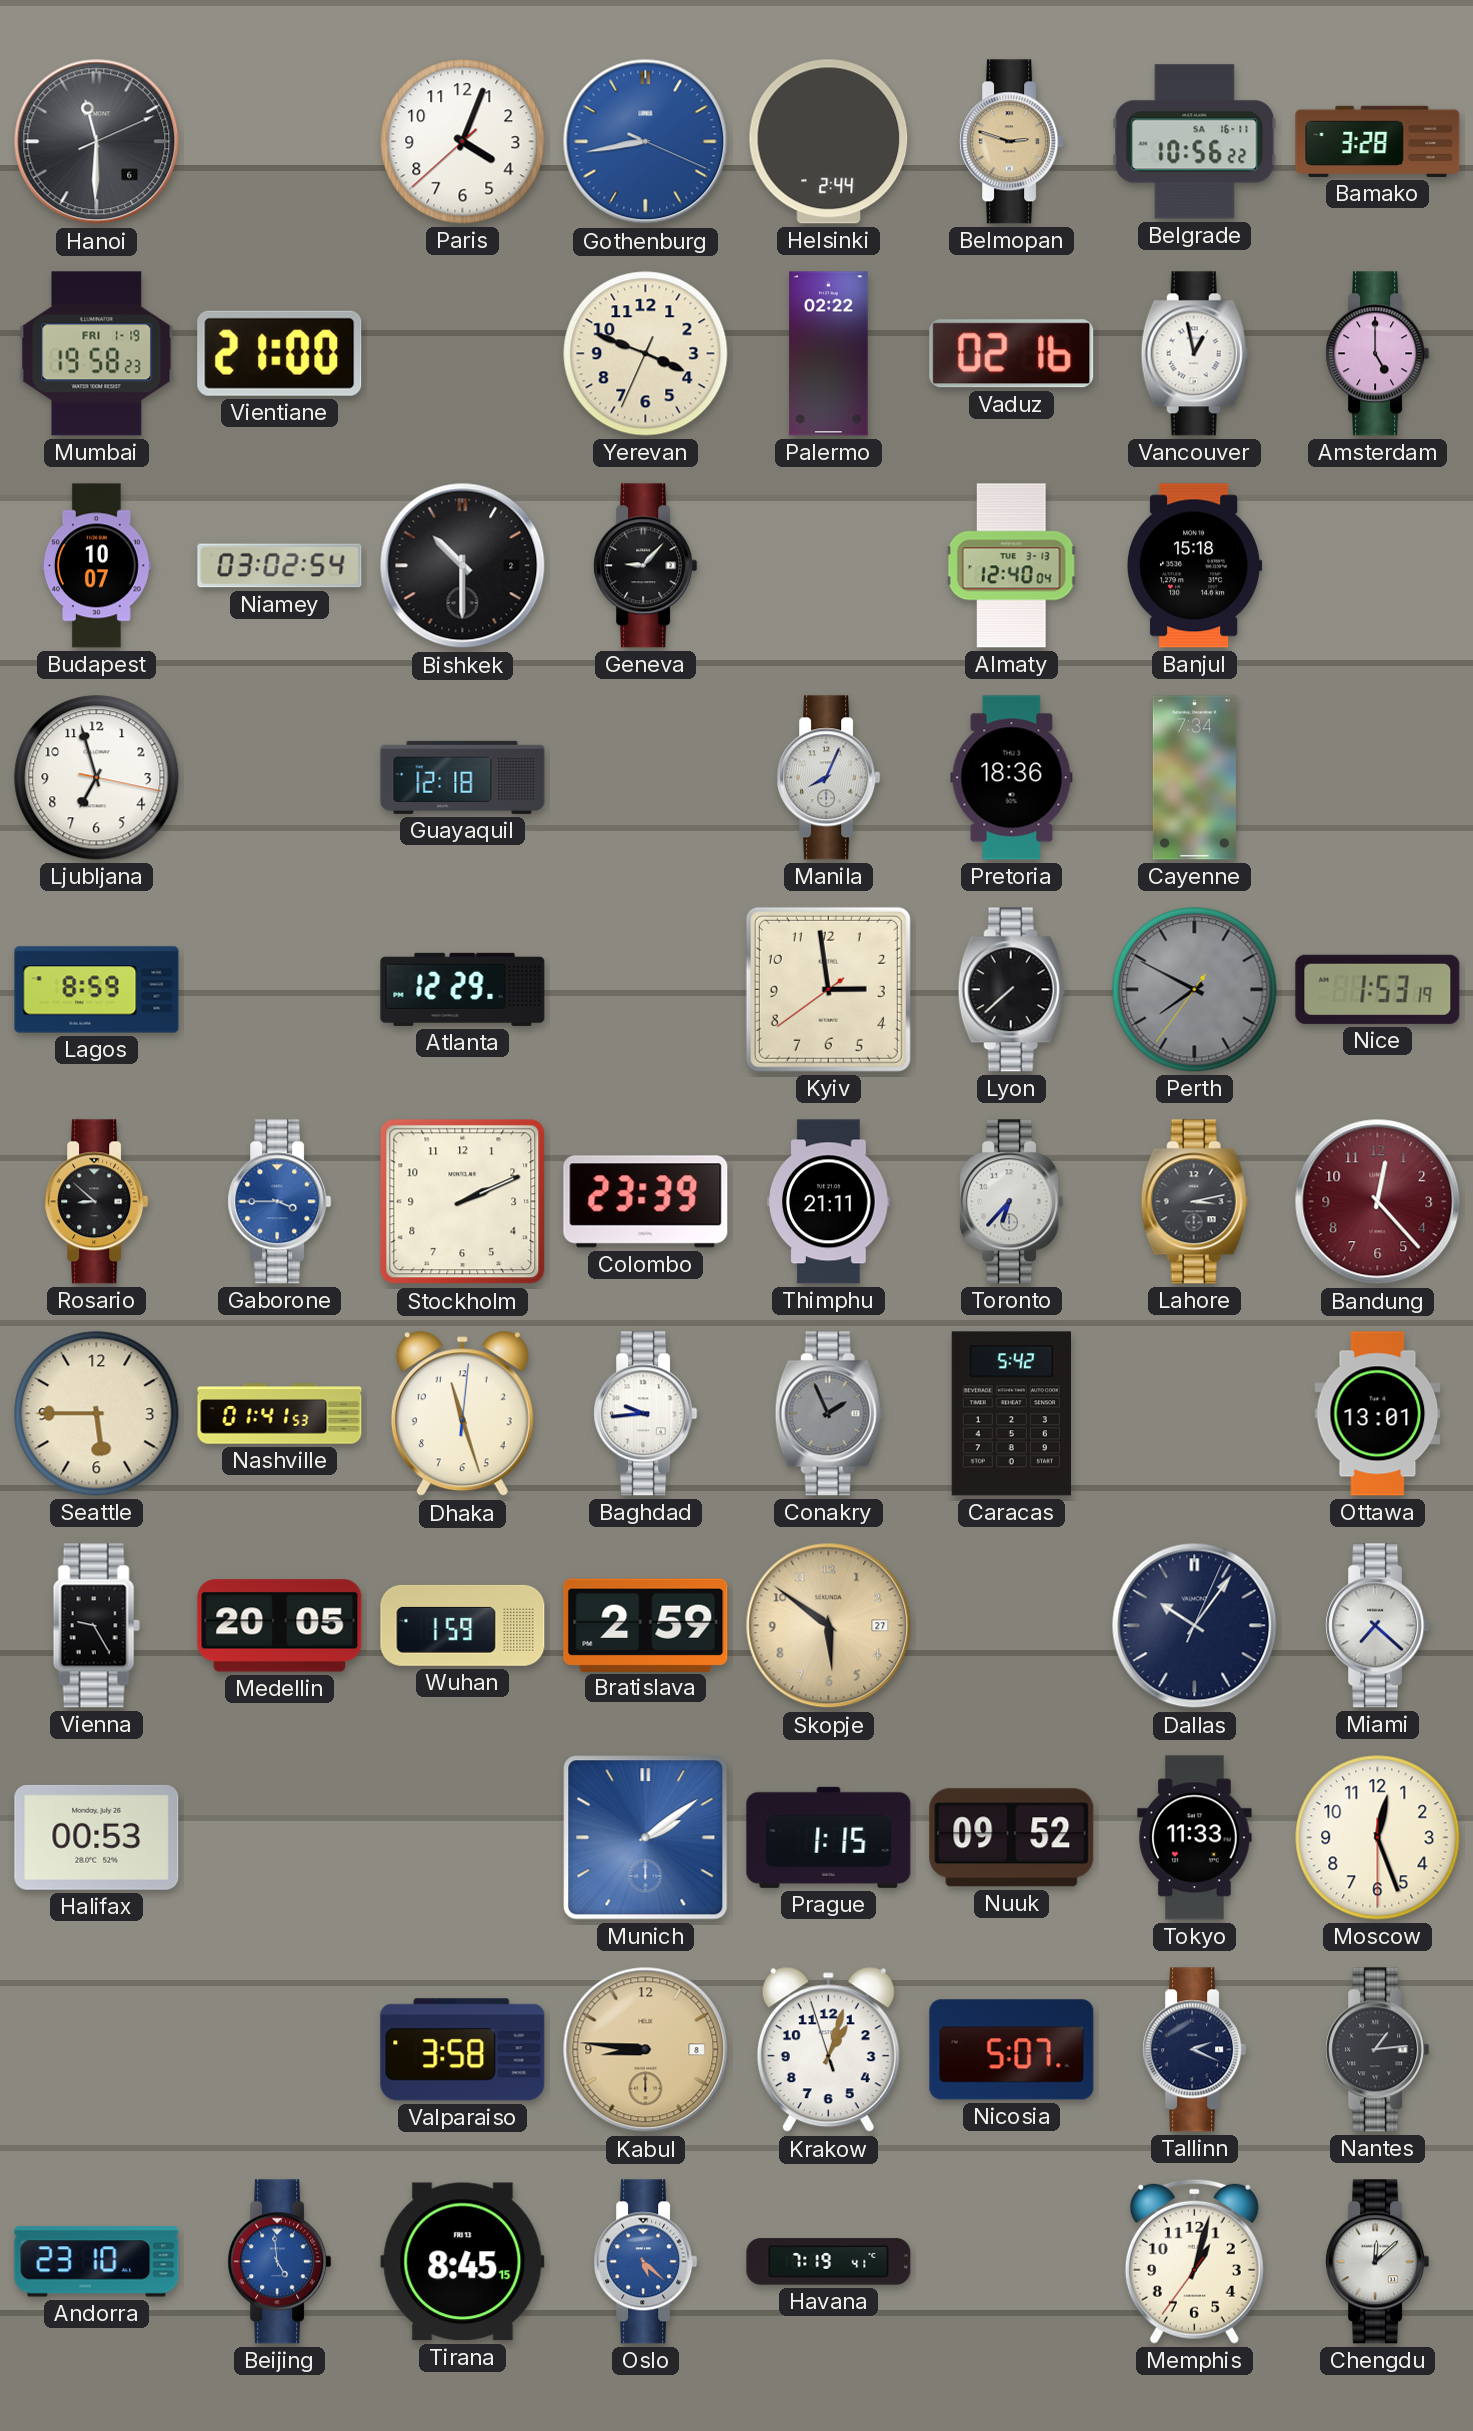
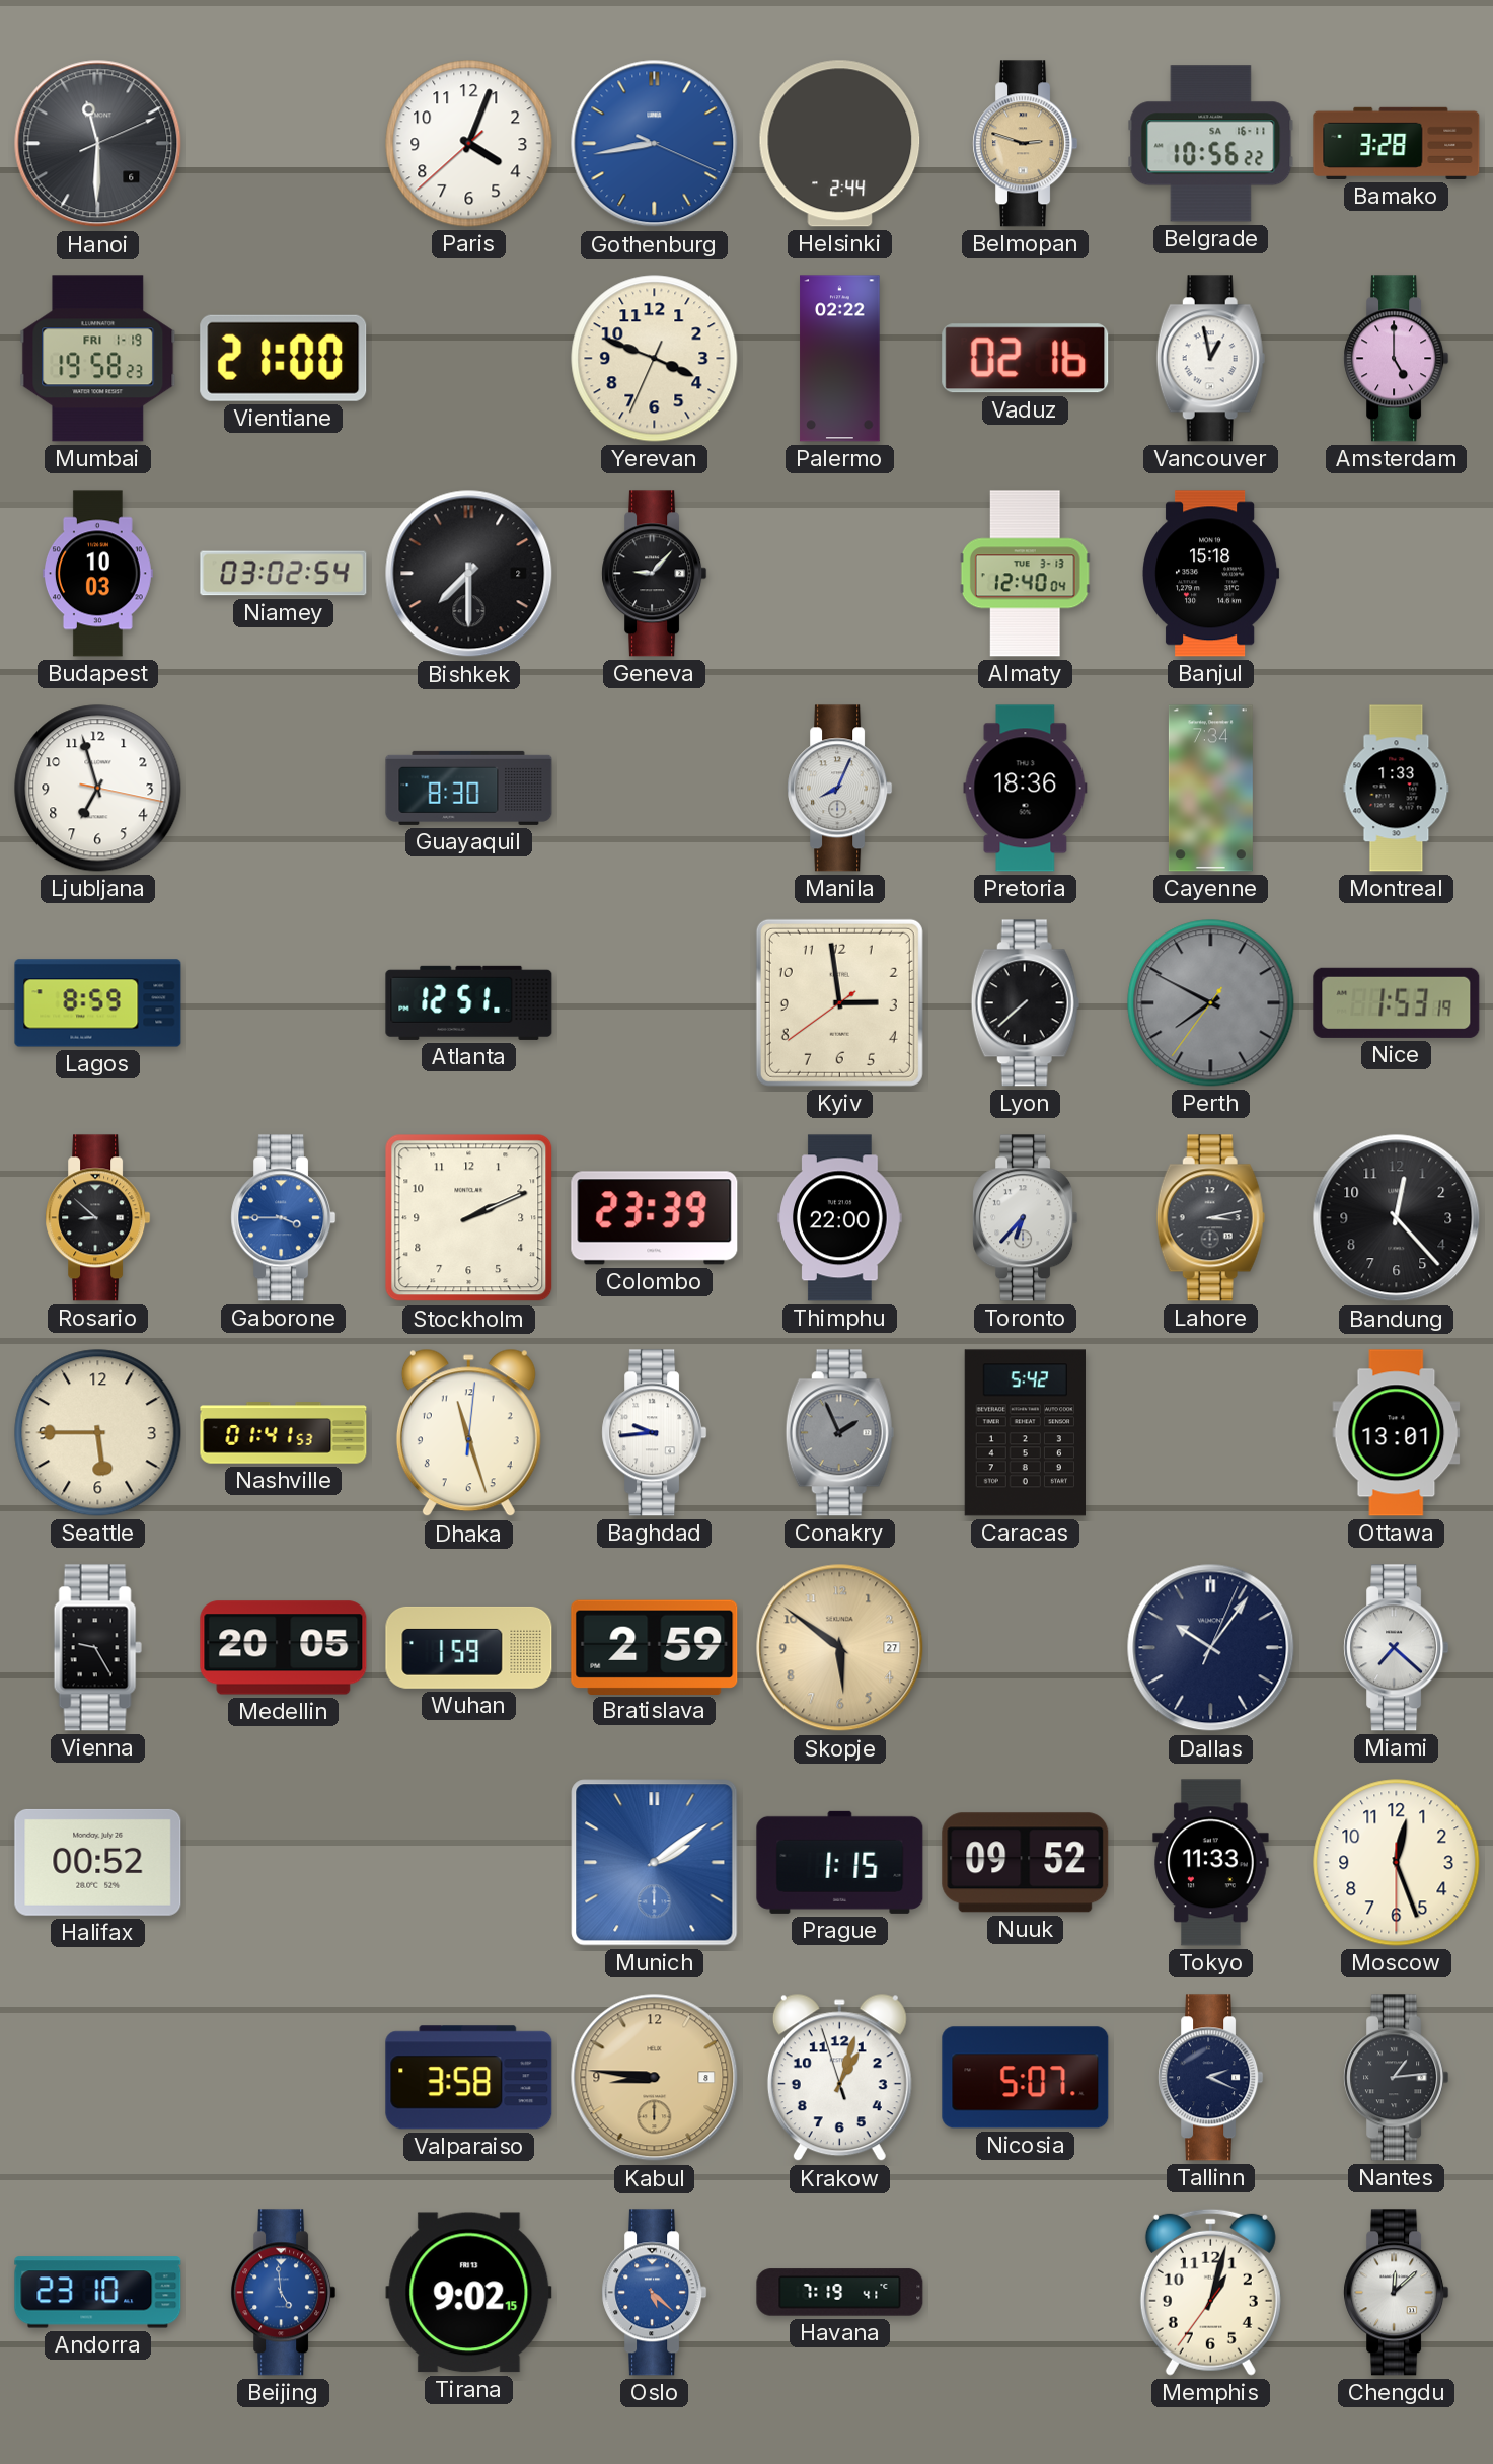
Budapest: 10:07 -> 10:03
Bishkek: 10:30 -> 7:30
Guayaquil: 12:18 -> 8:30
Montreal: none -> 1:33
Atlanta: 12:29 -> 12:51
Thimphu: 21:11 -> 22:00
Bandung dial: burgundy -> black
Halifax: 00:53 -> 00:52
Tirana: 8:45 -> 9:02
